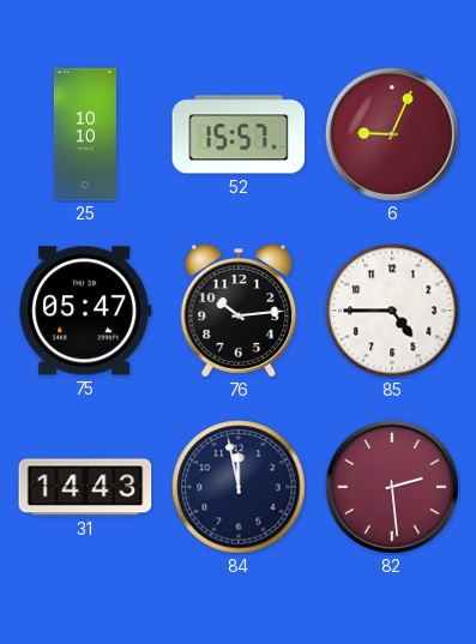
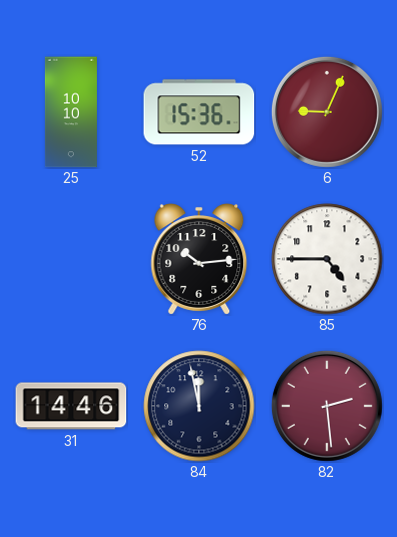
52: 15:57 -> 15:36
75: 05:47 -> none
31: 14:43 -> 14:46
